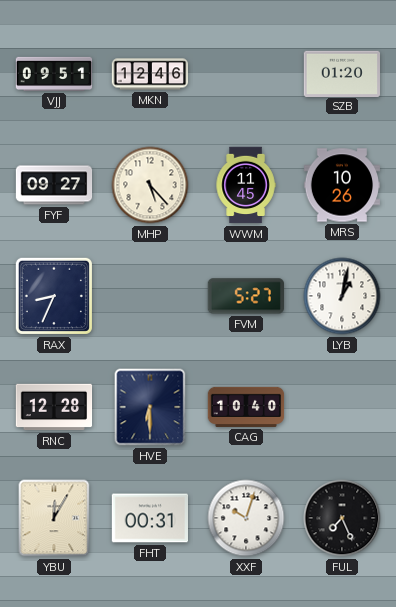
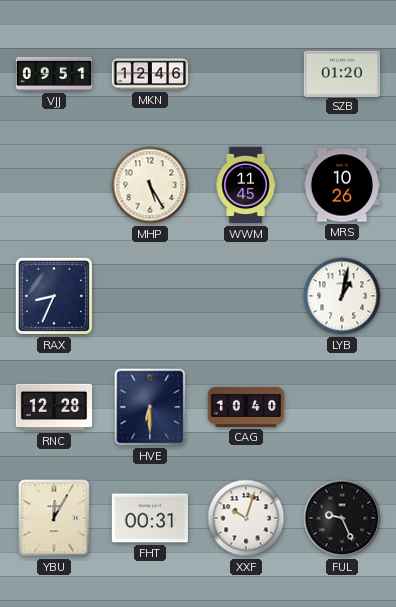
FYF: 09:27 -> none
MHP: 5:23 -> 5:25
FVM: 5:27 -> none
FUL: 7:26 -> 9:26
